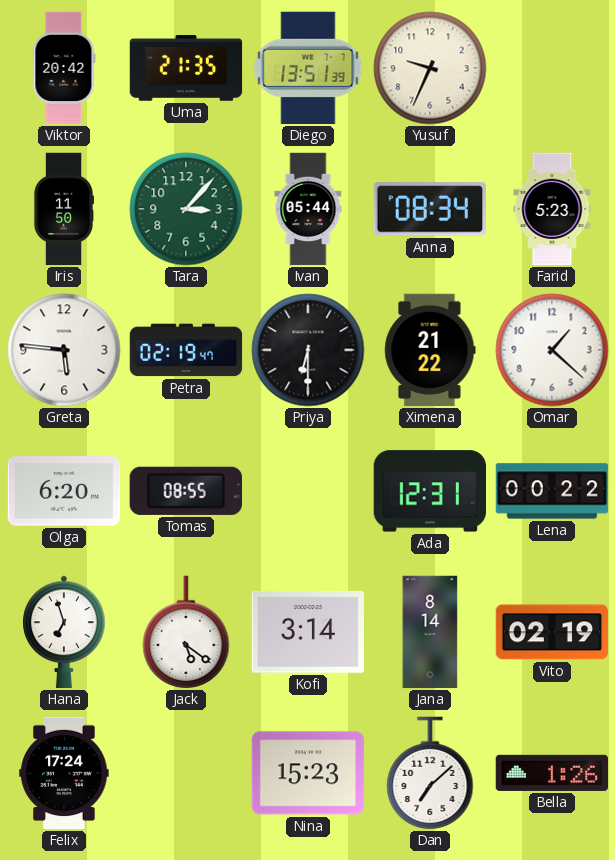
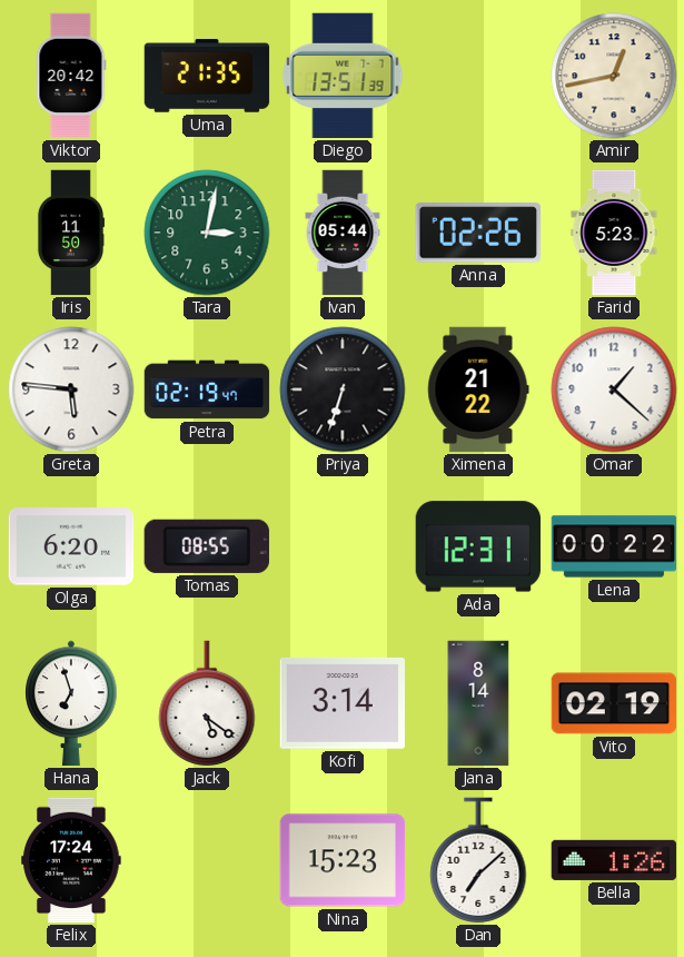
Yusuf: 9:34 -> none
Amir: none -> 12:43
Tara: 3:07 -> 3:02
Anna: 08:34 -> 02:26
Priya: 6:30 -> 6:33
